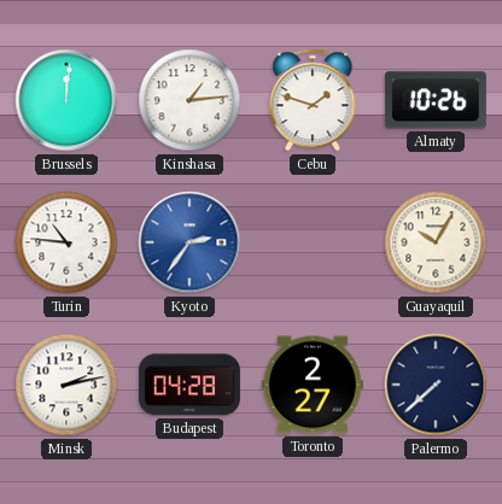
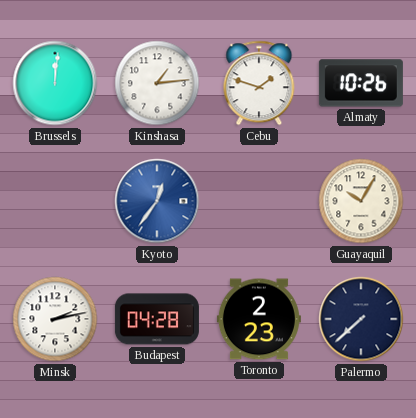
Turin: 10:46 -> none
Kyoto: 2:36 -> 12:36
Toronto: 2:27 -> 2:23
